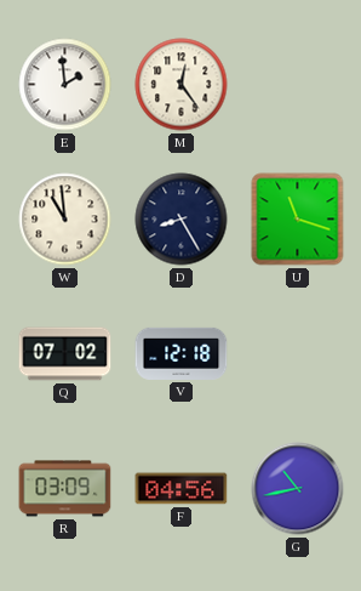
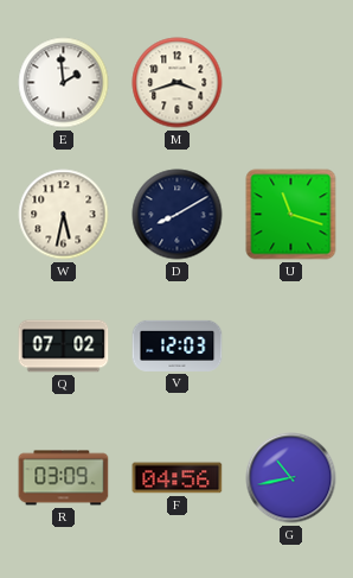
M: 12:24 -> 3:42
W: 10:59 -> 5:32
D: 8:25 -> 8:10
V: 12:18 -> 12:03
